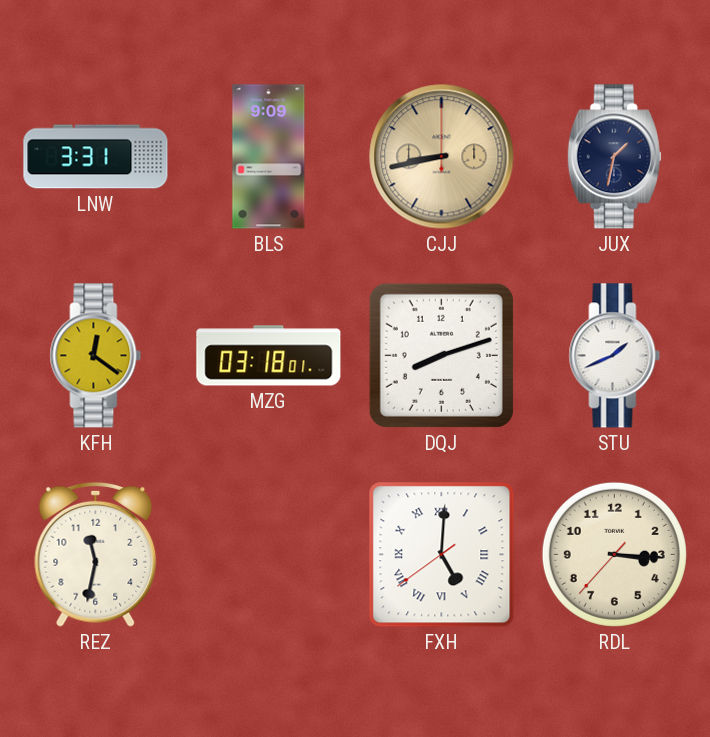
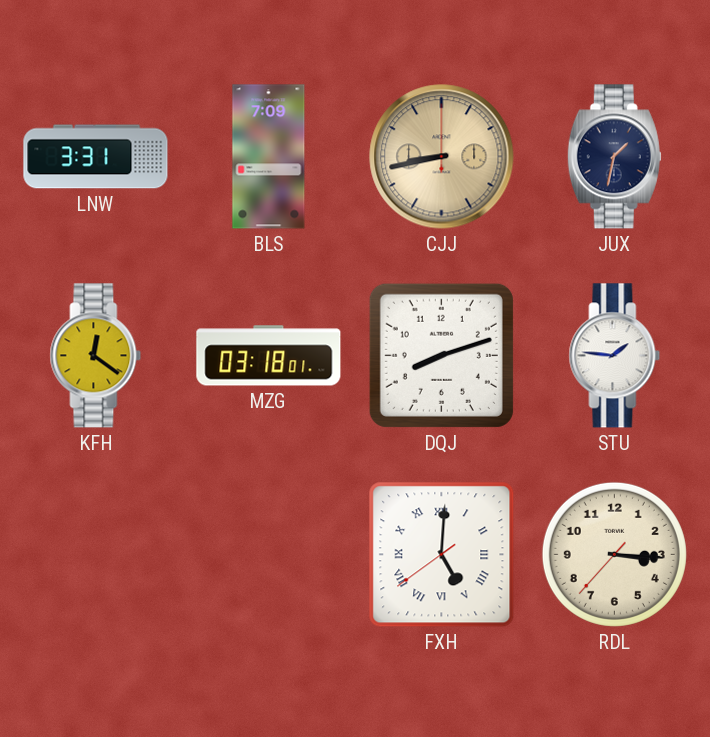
BLS: 9:09 -> 7:09
STU: 1:41 -> 1:46
REZ: 11:32 -> none
